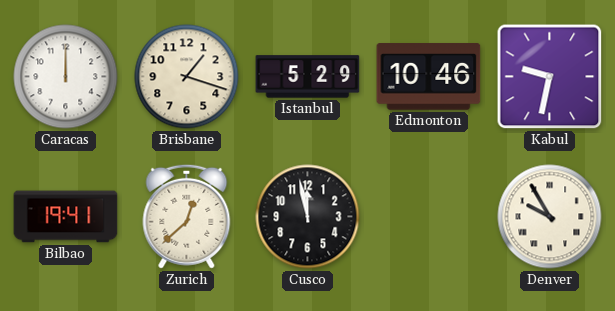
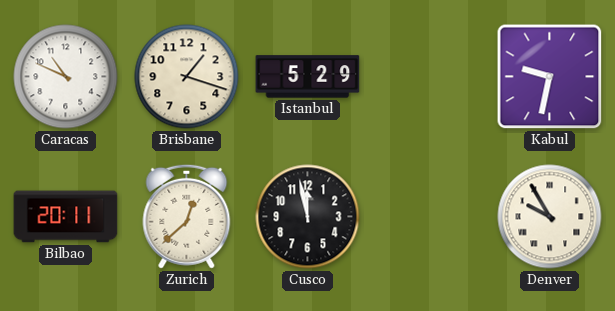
Caracas: 12:00 -> 10:49
Edmonton: 10:46 -> none
Bilbao: 19:41 -> 20:11
